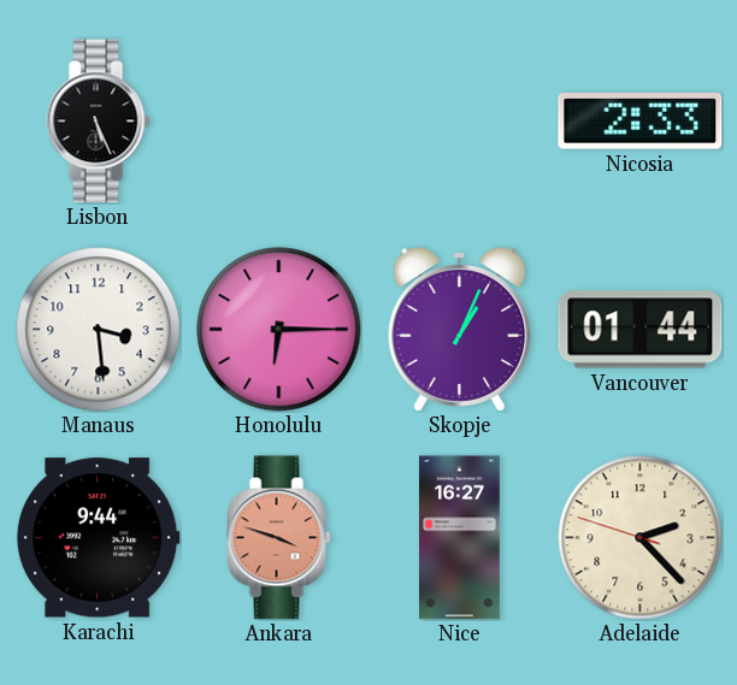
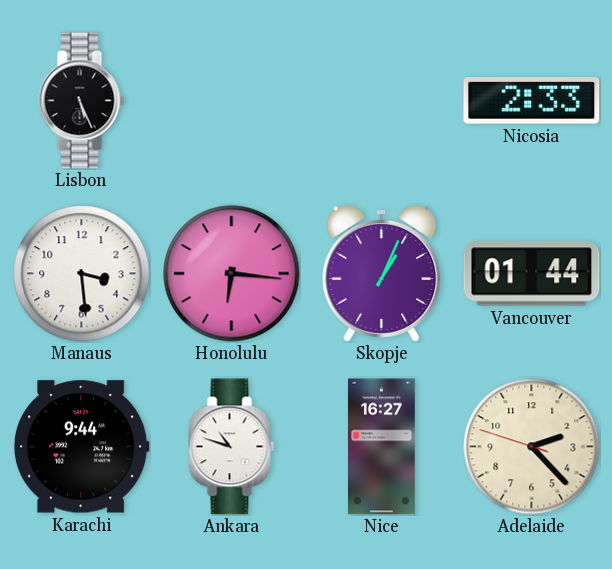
Honolulu: 6:15 -> 6:16
Ankara: 3:48 -> 10:48
Ankara dial: salmon -> white
